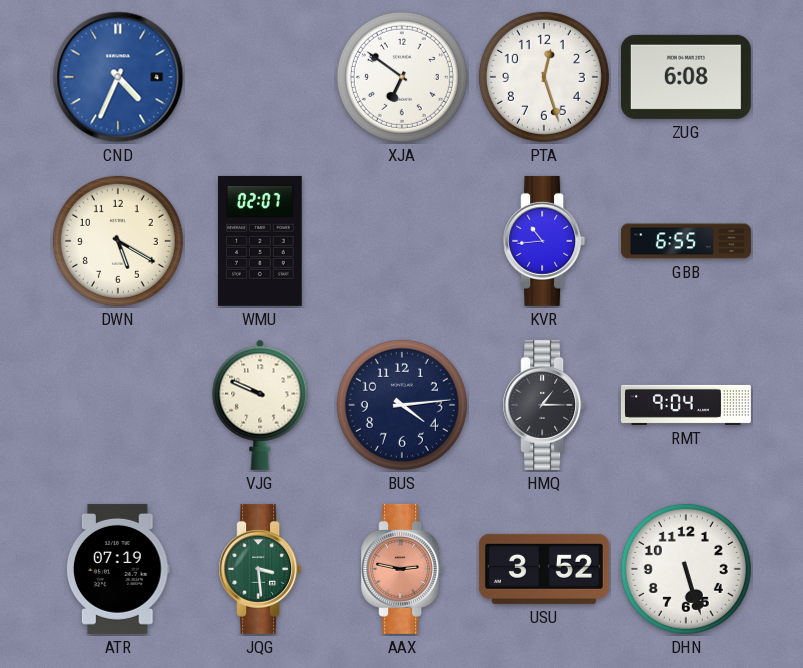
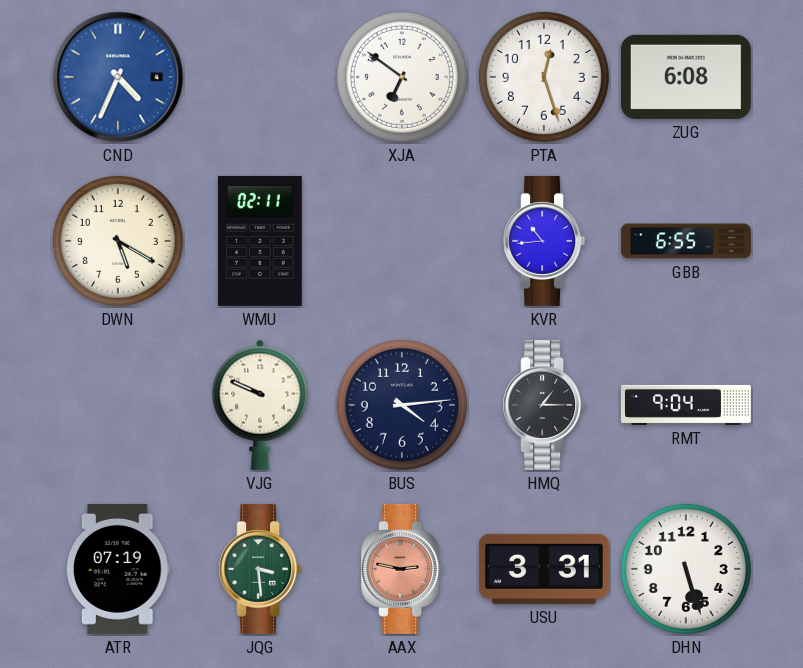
WMU: 02:07 -> 02:11
USU: 3:52 -> 3:31
